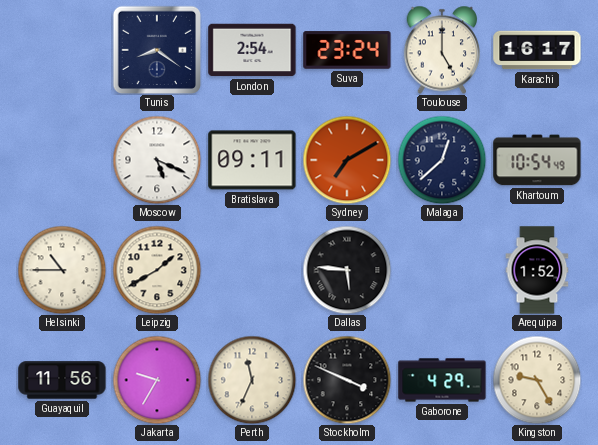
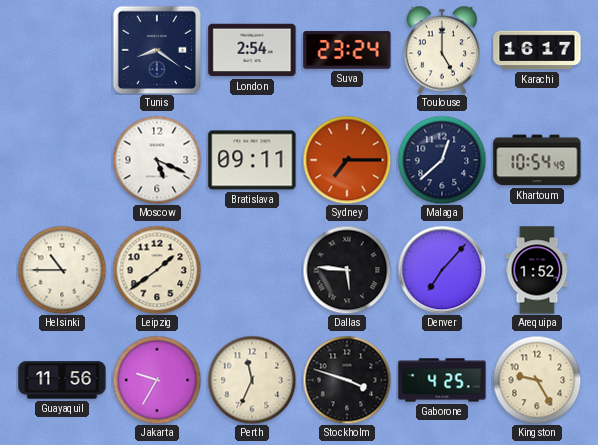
Sydney: 7:10 -> 7:15
Leipzig: 1:40 -> 1:39
Denver: none -> 7:07
Stockholm: 3:49 -> 3:48
Gaborone: 4:29 -> 4:25
